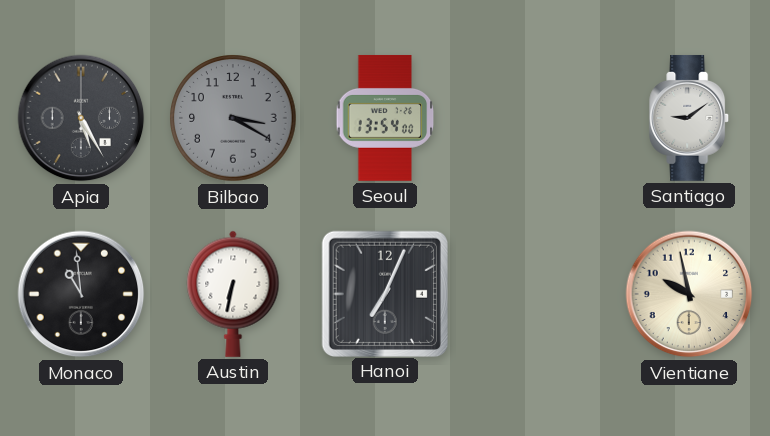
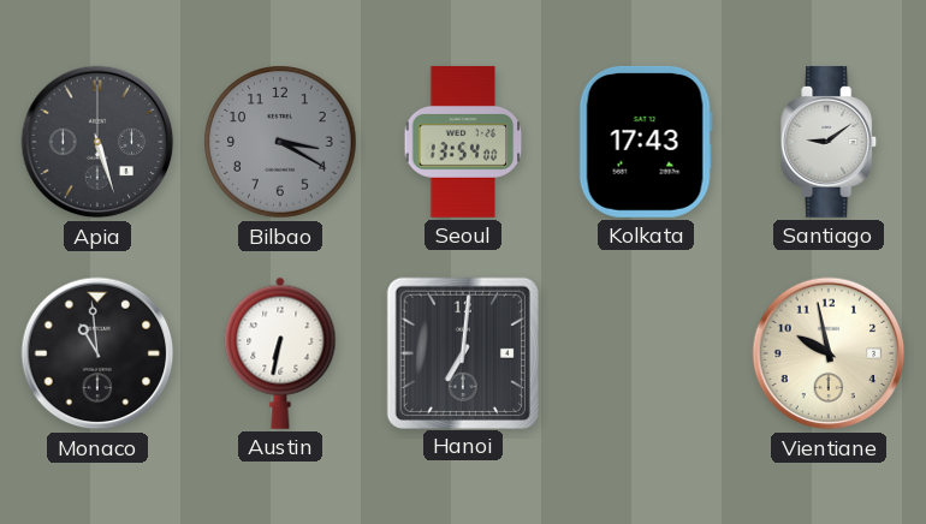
Apia: 5:25 -> 5:27
Kolkata: none -> 17:43
Hanoi: 7:04 -> 7:01
